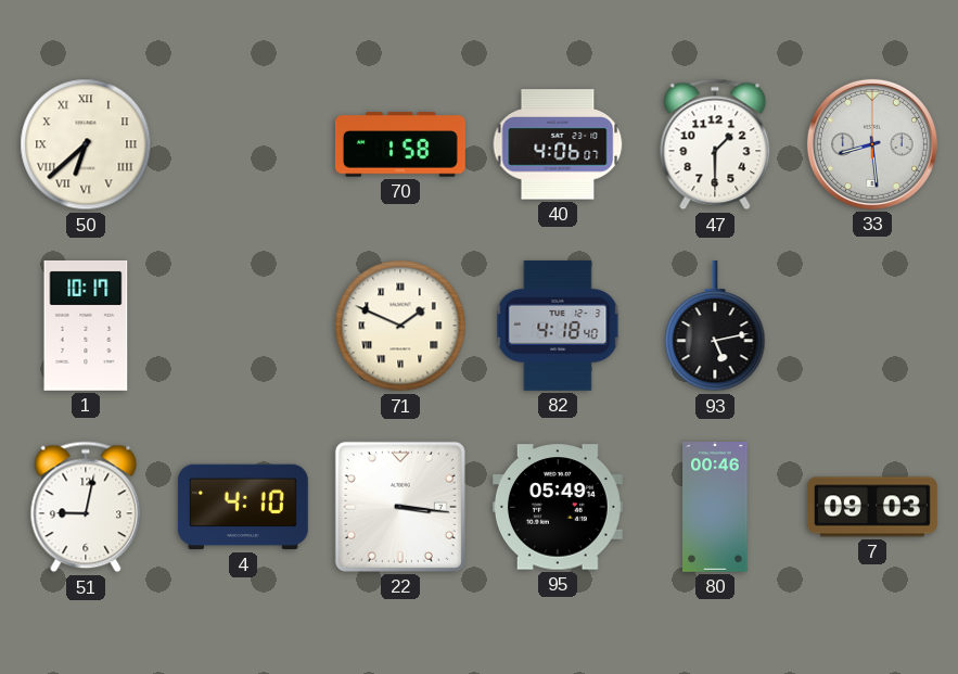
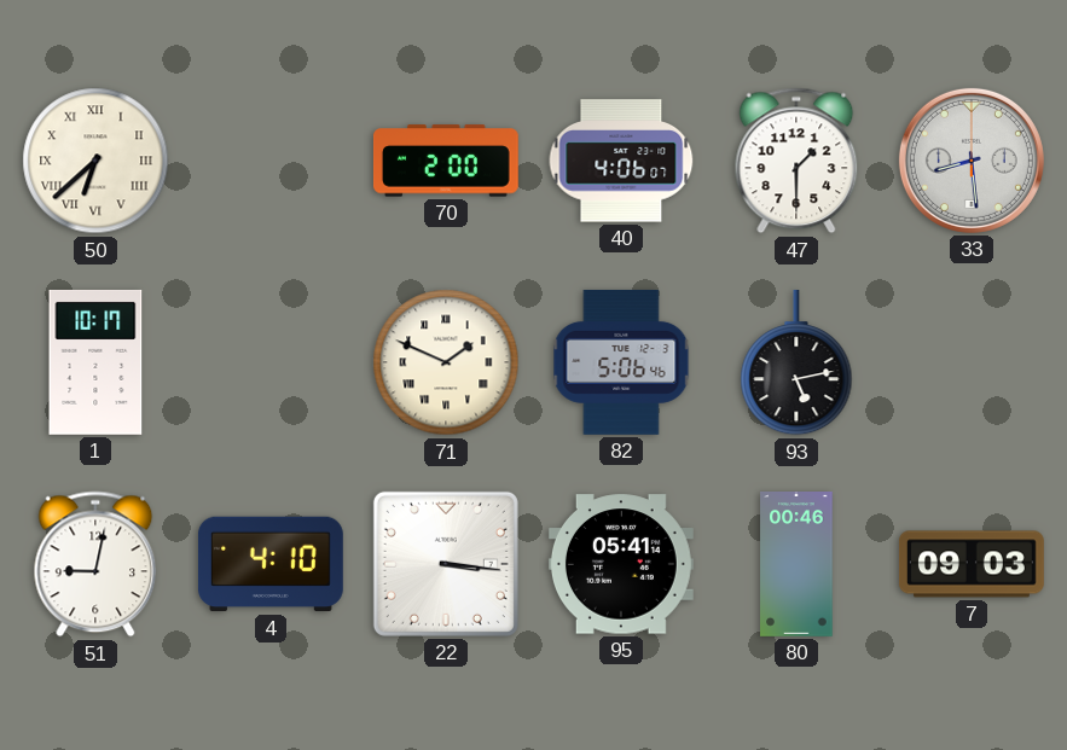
70: 1:58 -> 2:00
82: 4:18 -> 5:06
95: 05:49 -> 05:41
